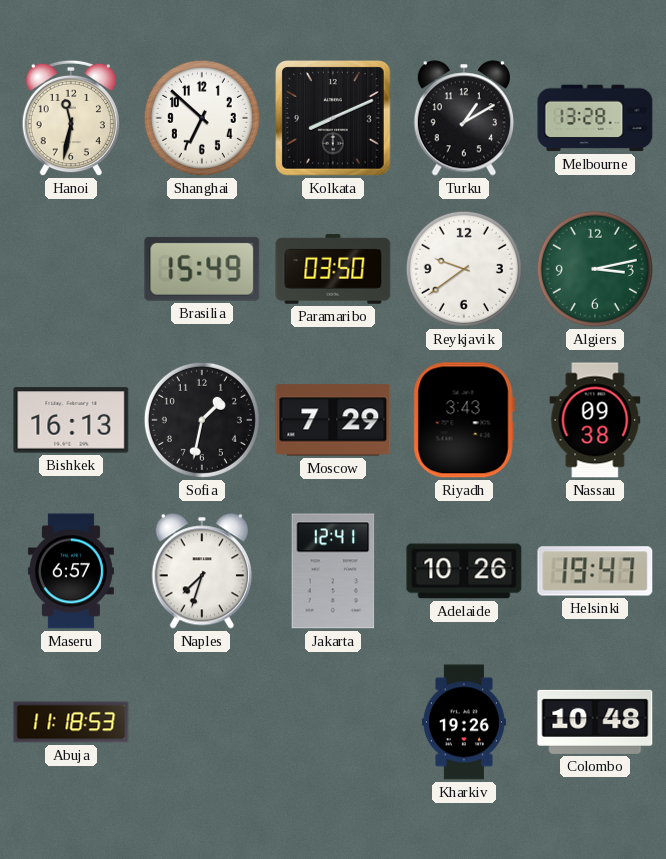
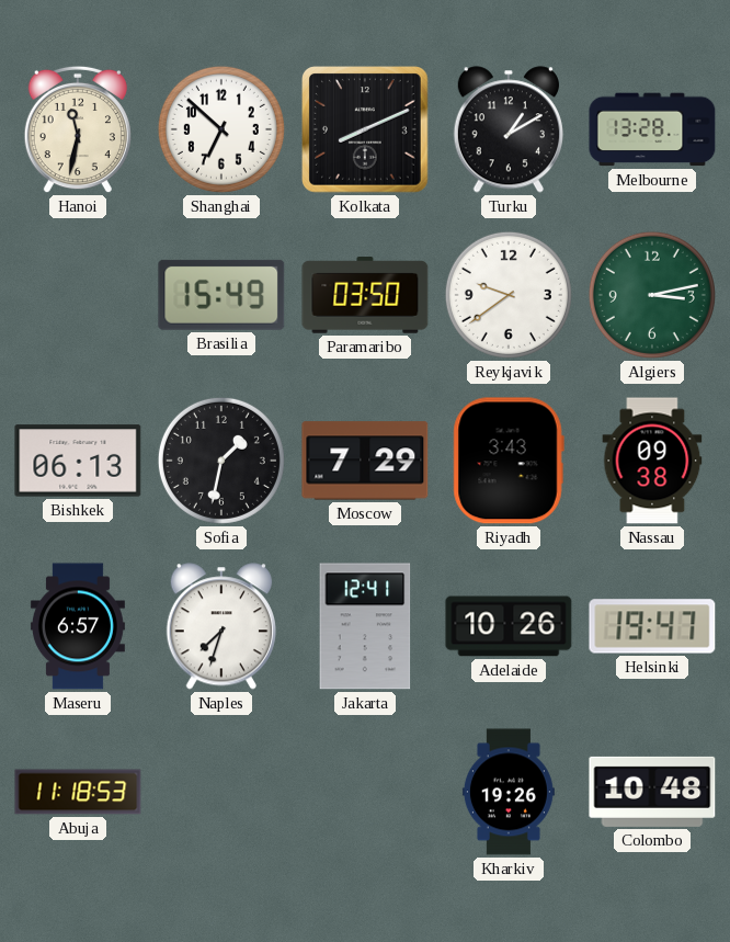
Bishkek: 16:13 -> 06:13
